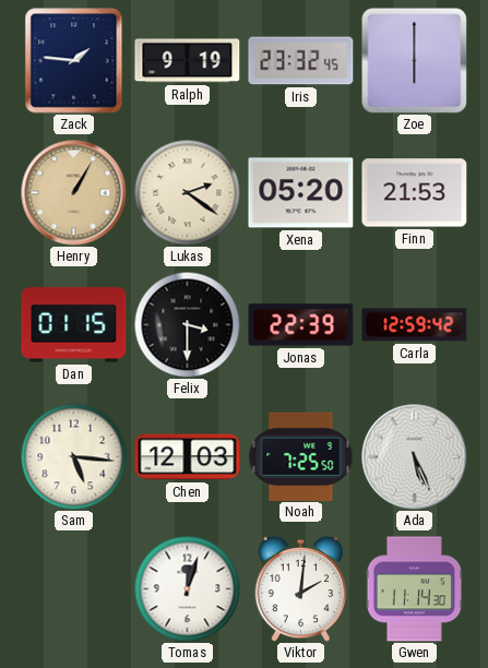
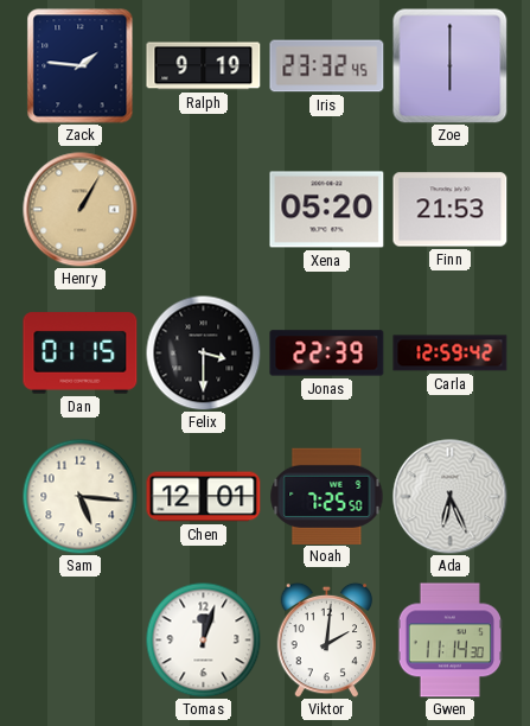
Lukas: 2:21 -> none
Chen: 12:03 -> 12:01
Ada: 5:26 -> 6:26
